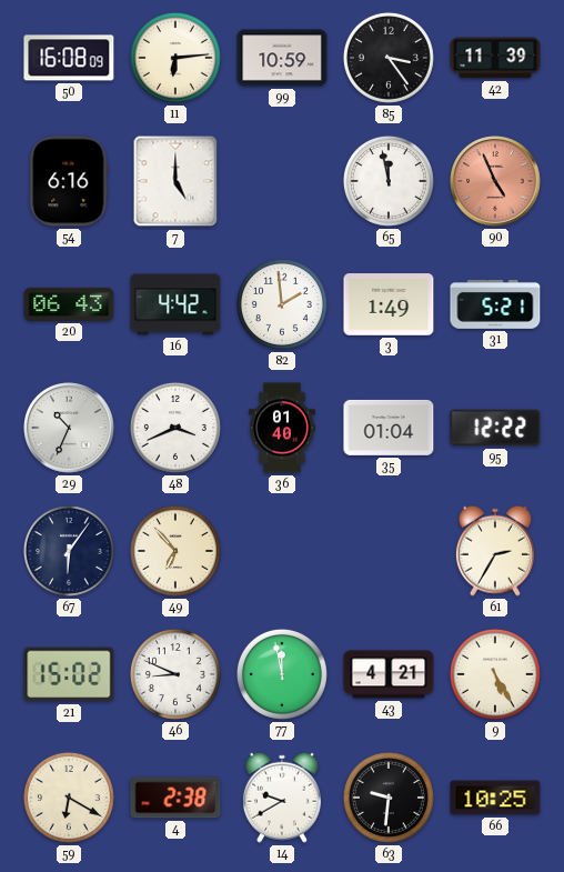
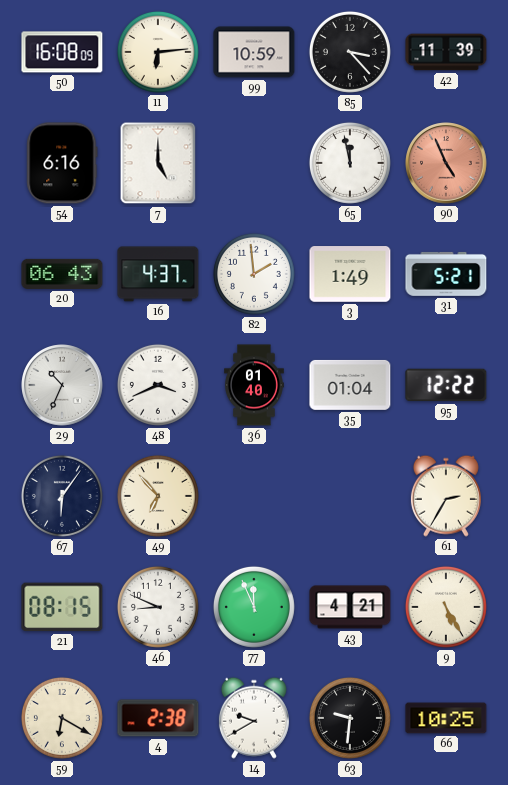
85: 3:24 -> 3:23
16: 4:42 -> 4:37
21: 15:02 -> 08:15
77: 11:58 -> 11:56
